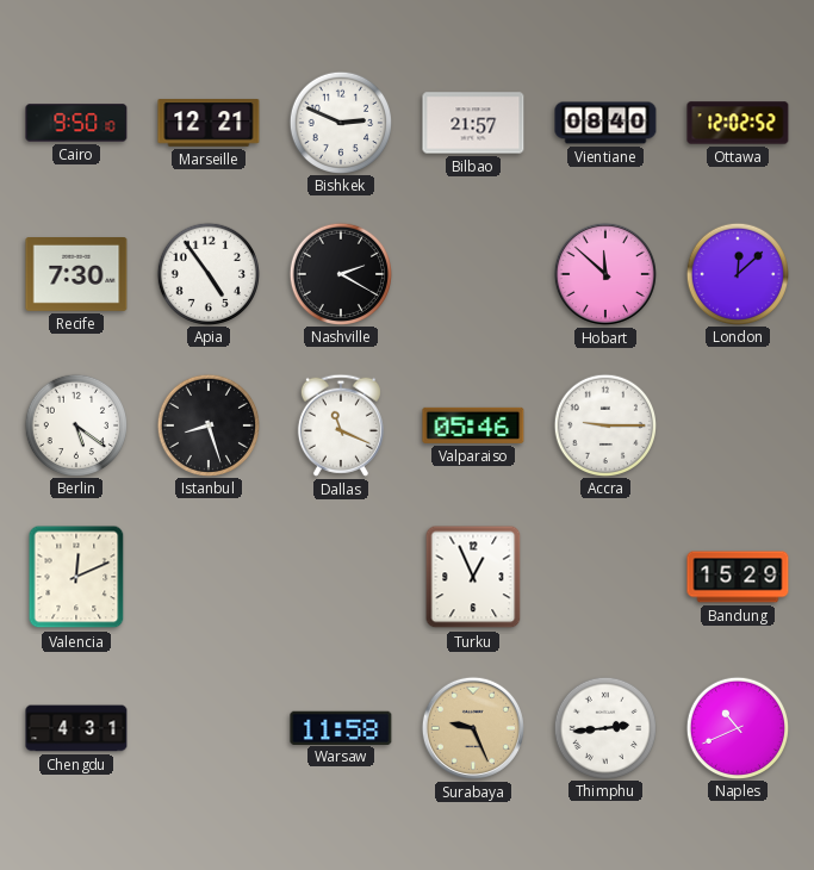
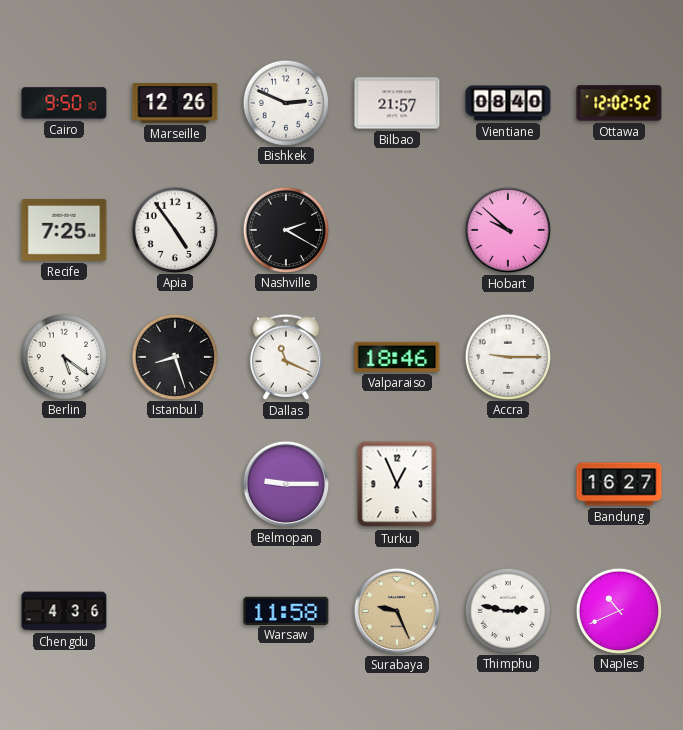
Marseille: 12:21 -> 12:26
Recife: 7:30 -> 7:25
Hobart: 11:52 -> 9:52
London: 12:08 -> none
Valparaiso: 05:46 -> 18:46
Valencia: 12:11 -> none
Belmopan: none -> 9:15
Bandung: 15:29 -> 16:27
Chengdu: 4:31 -> 4:36
Thimphu: 2:44 -> 2:47
